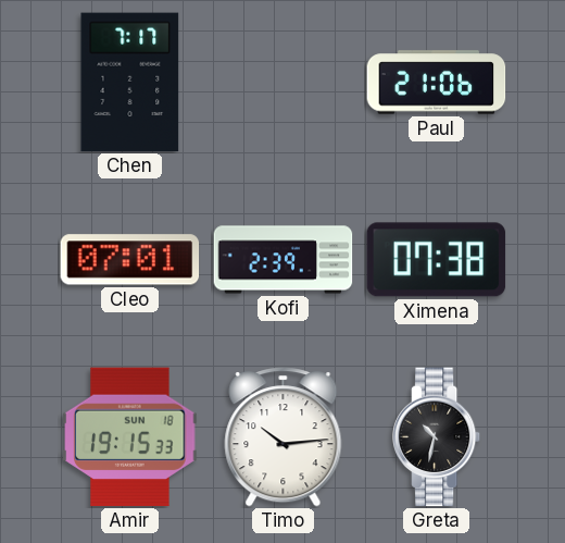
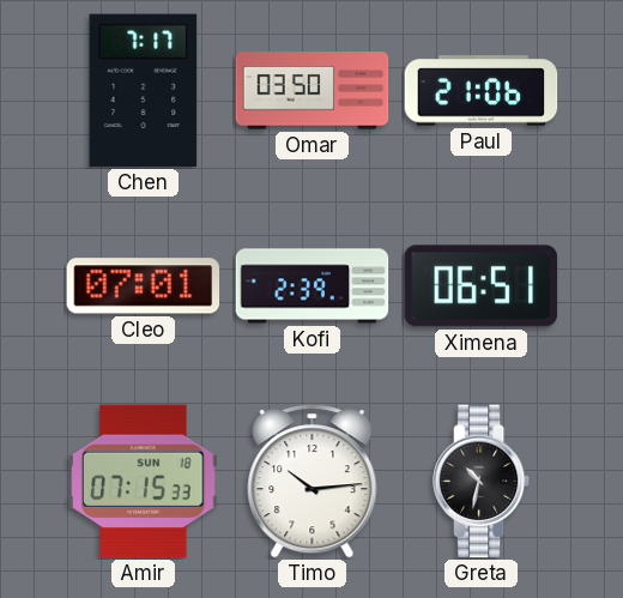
Omar: none -> 03:50
Ximena: 07:38 -> 06:51
Amir: 19:15 -> 07:15
